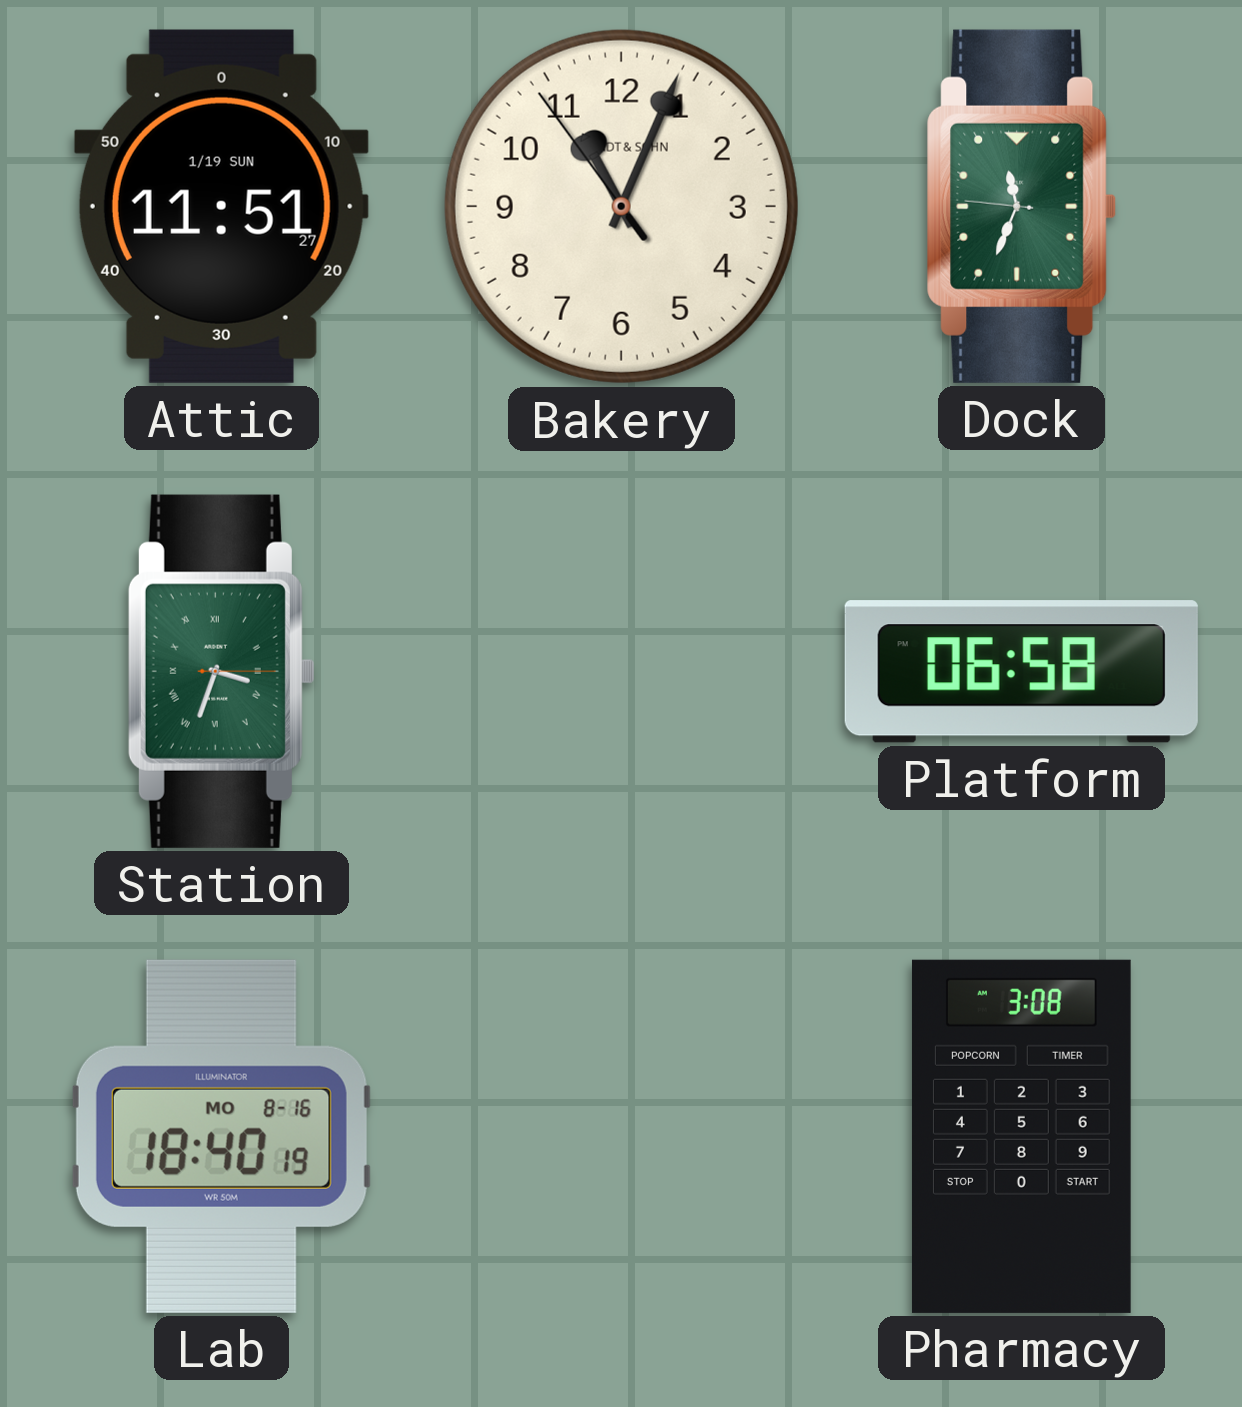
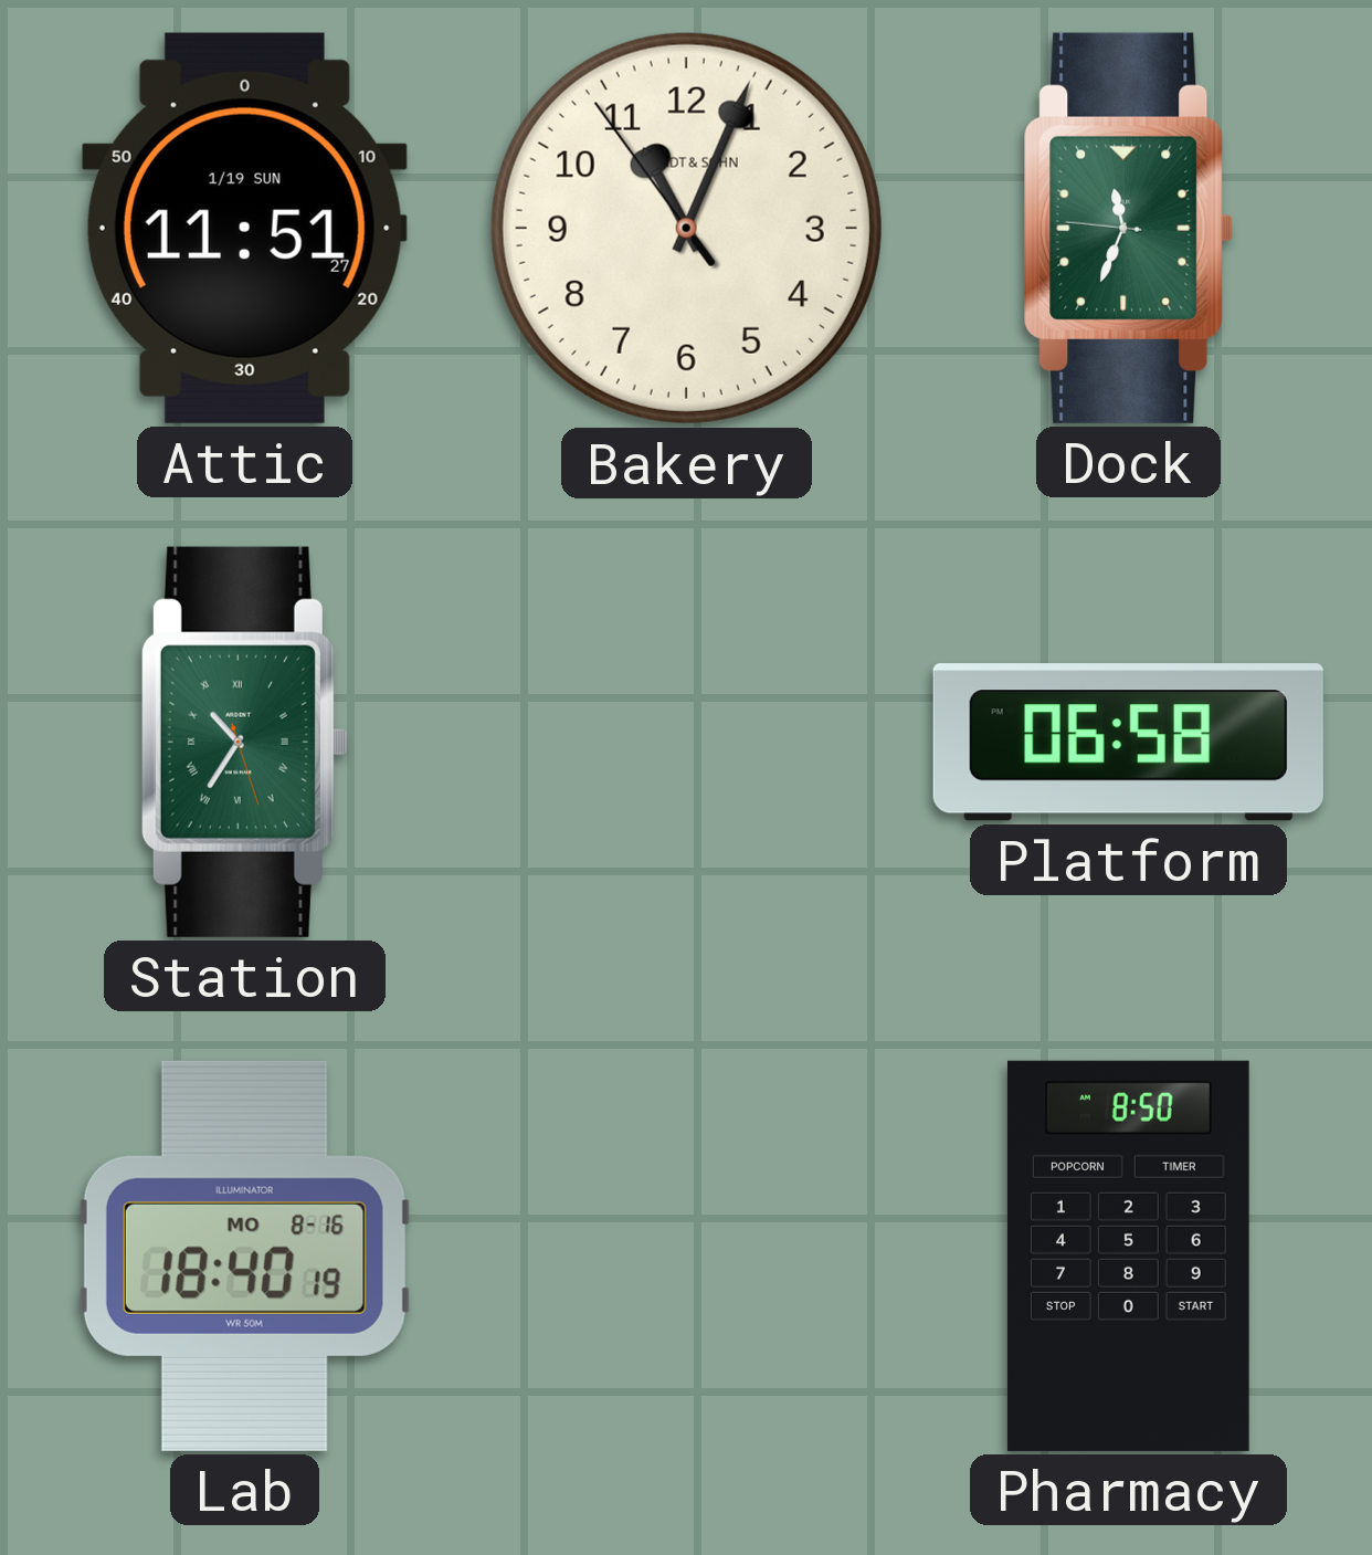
Station: 3:33 -> 10:35
Pharmacy: 3:08 -> 8:50
